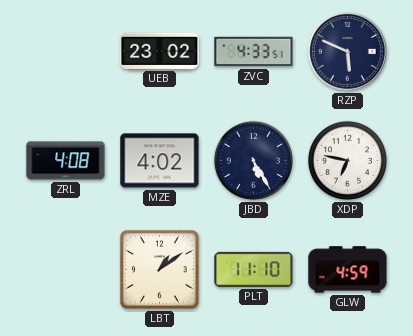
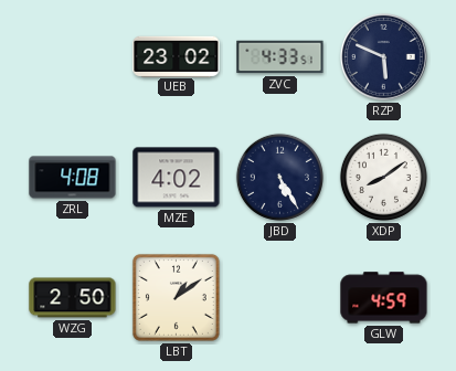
XDP: 6:47 -> 8:09
WZG: none -> 2:50
PLT: 11:10 -> none
